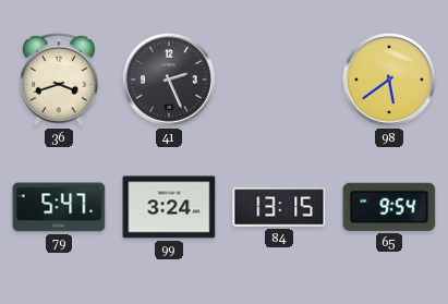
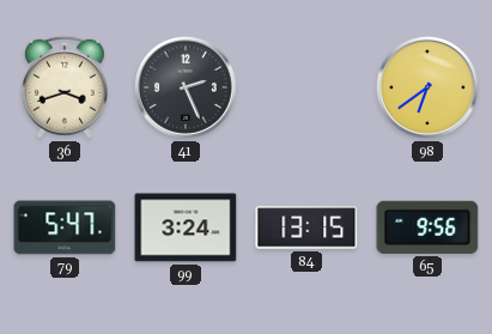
98: 5:39 -> 6:39
65: 9:54 -> 9:56
